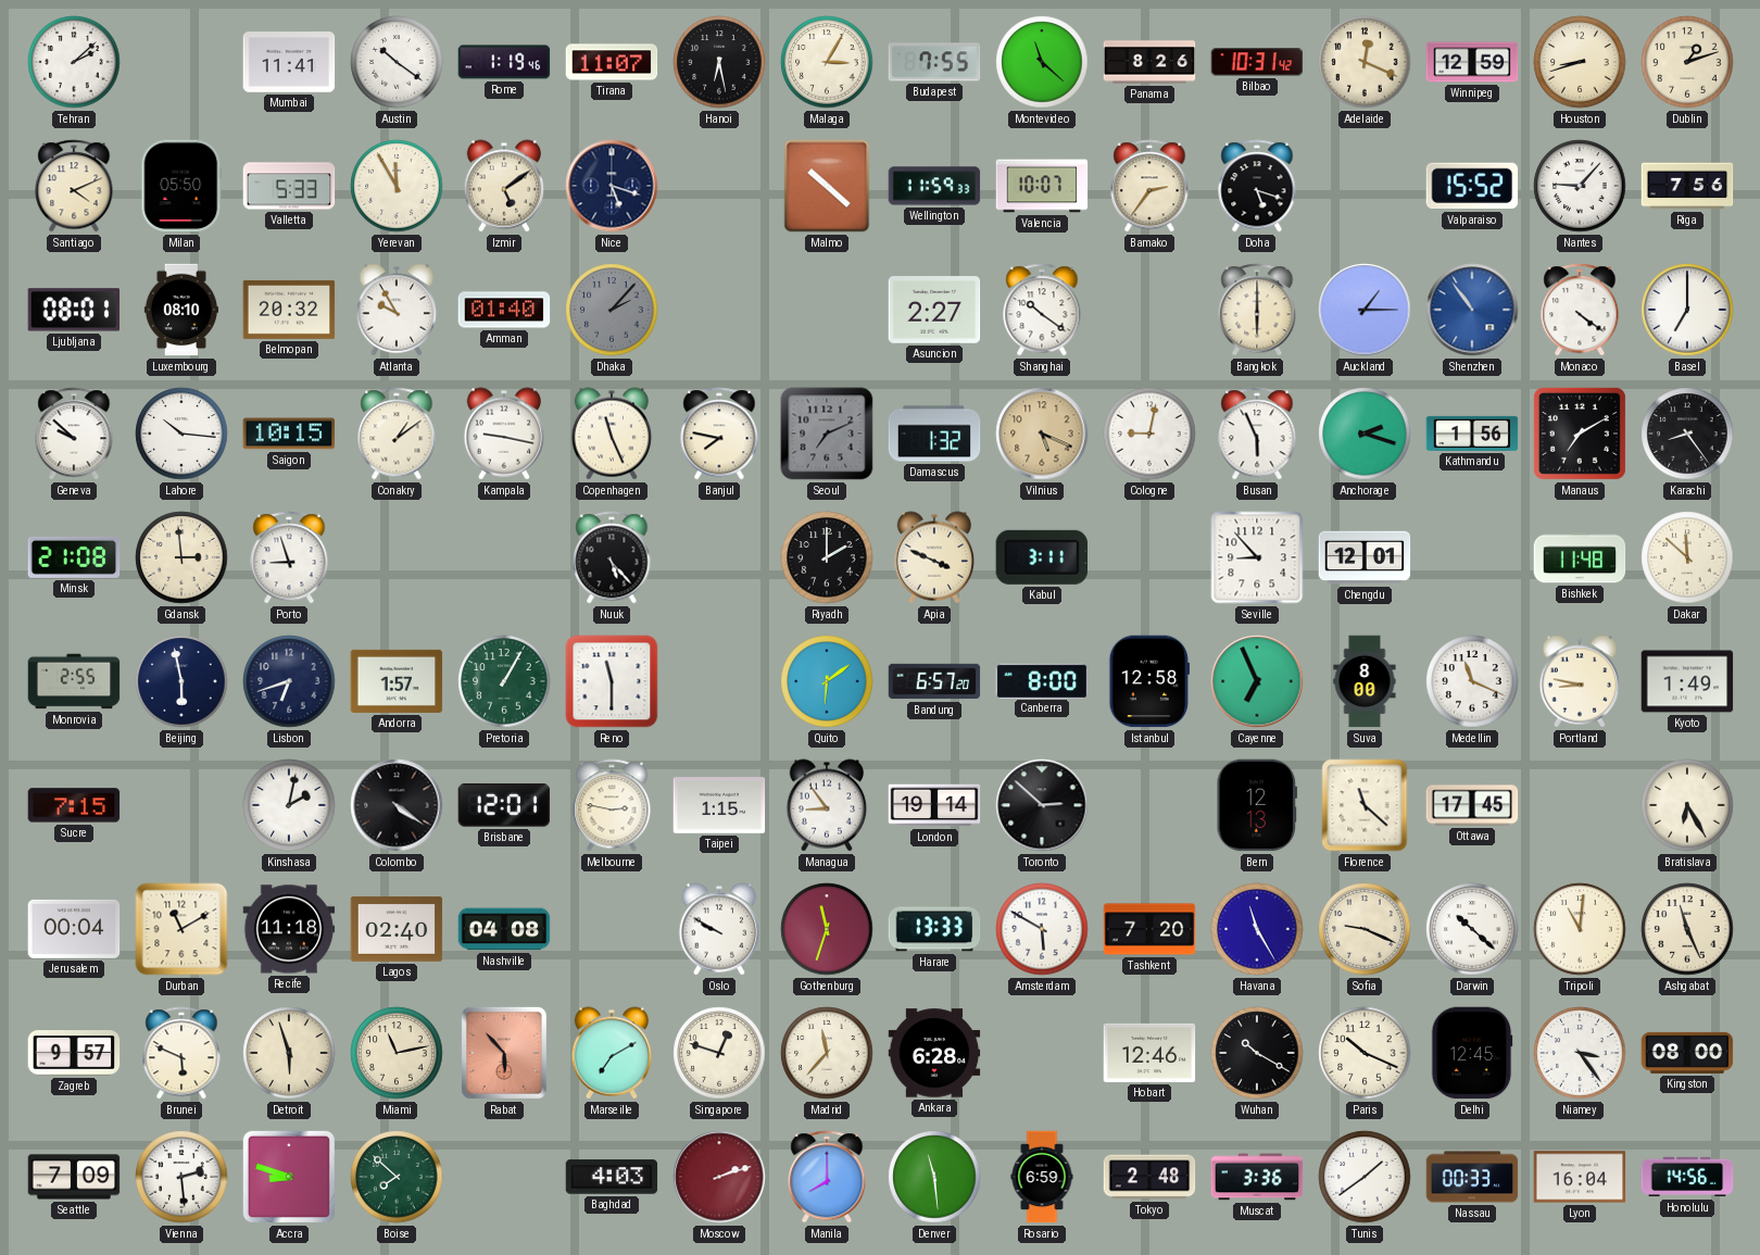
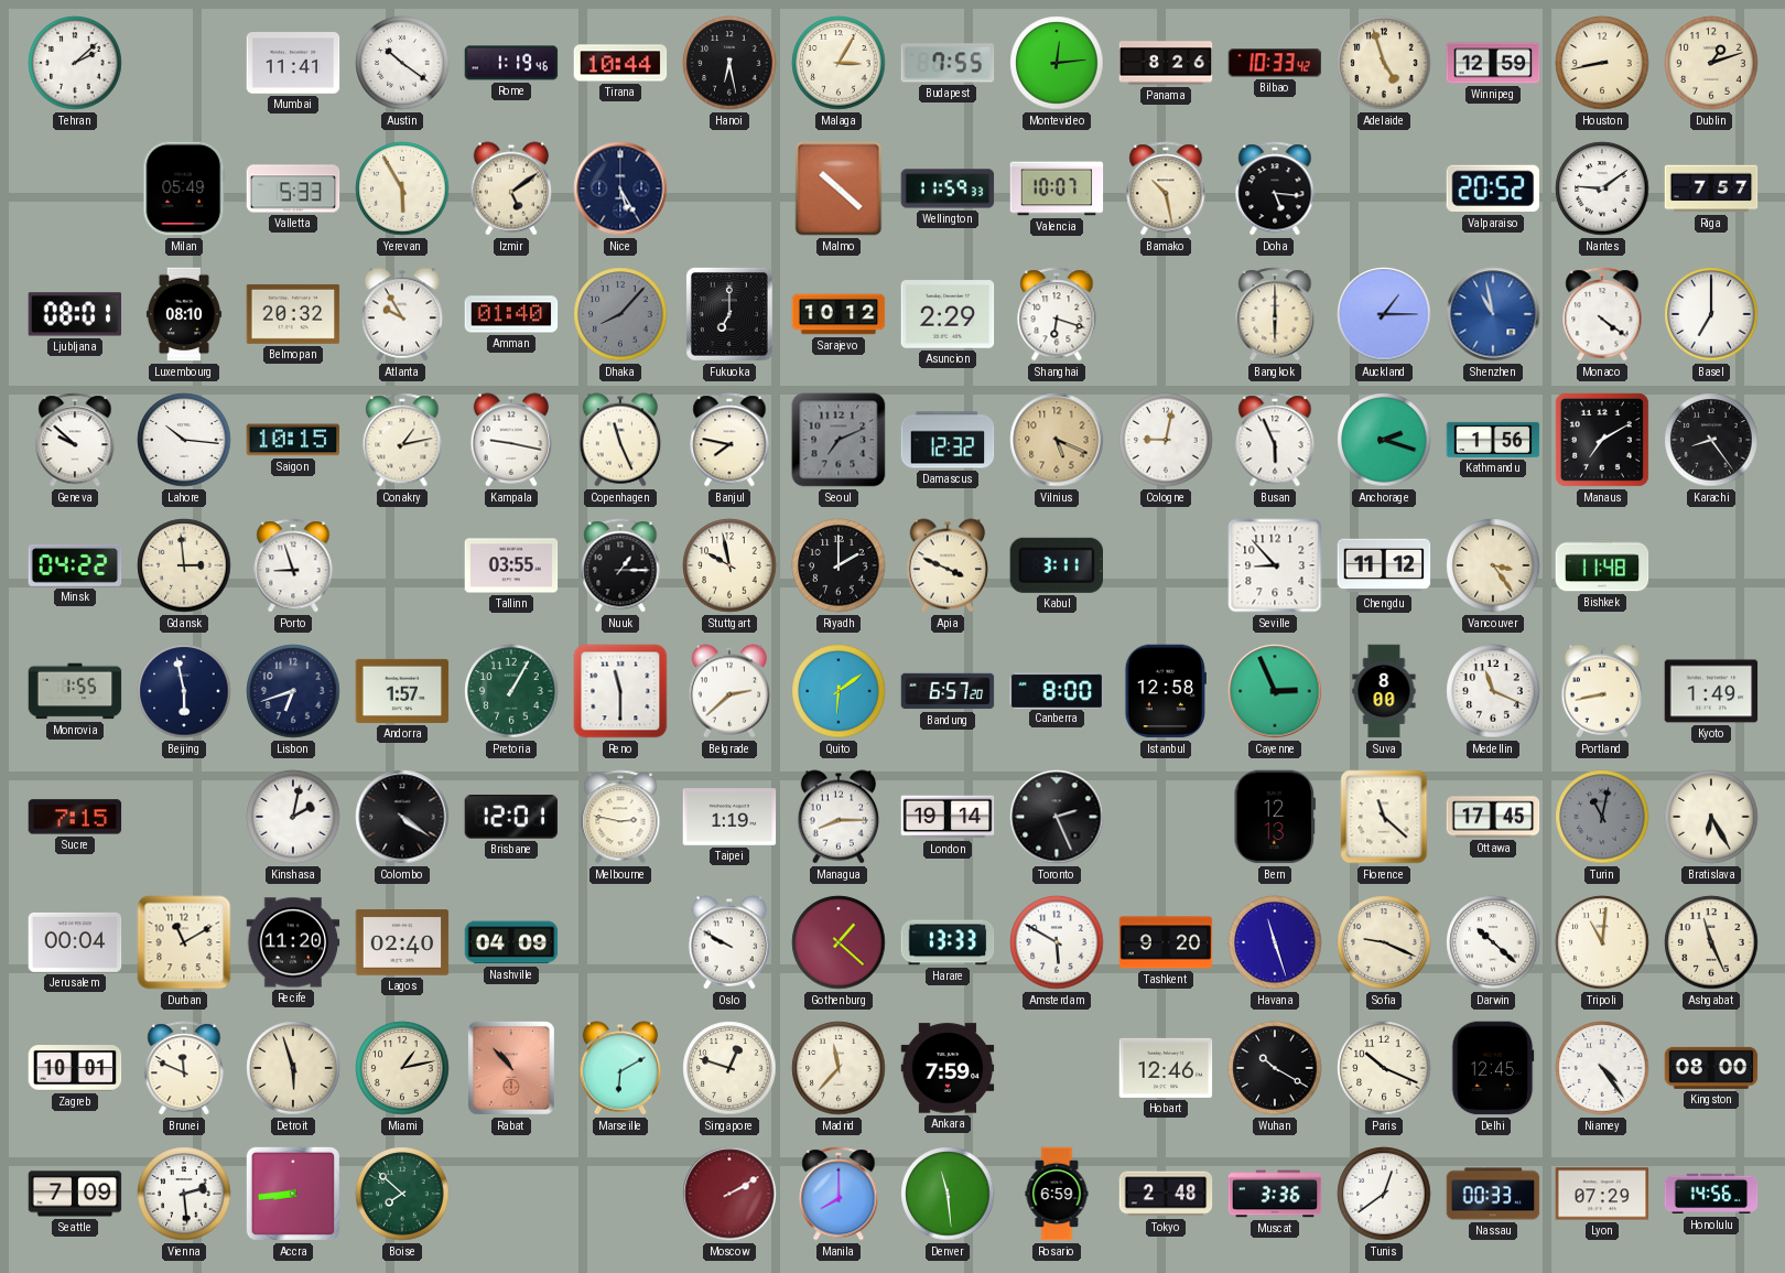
Tirana: 11:07 -> 10:44
Montevideo: 11:22 -> 12:14
Bilbao: 10:31 -> 10:33
Adelaide: 12:19 -> 4:57
Houston: 8:42 -> 8:43
Santiago: 4:11 -> none
Milan: 05:50 -> 05:49
Yerevan: 11:55 -> 5:55
Nice: 5:18 -> 5:25
Bamako: 2:36 -> 10:28
Doha: 5:18 -> 5:16
Valparaiso: 15:52 -> 20:52
Nantes: 9:07 -> 9:09
Riga: 7:56 -> 7:57
Dhaka: 2:07 -> 8:07
Fukuoka: none -> 7:00
Sarajevo: none -> 10:12
Asuncion: 2:27 -> 2:29
Shanghai: 10:21 -> 6:18
Shenzhen: 10:54 -> 10:58
Conakry: 1:09 -> 1:13
Damascus: 1:32 -> 12:32
Minsk: 21:08 -> 04:22
Tallinn: none -> 03:55
Nuuk: 5:23 -> 1:15
Stuttgart: none -> 9:58
Chengdu: 12:01 -> 11:12
Vancouver: none -> 3:24
Dakar: 11:52 -> none
Monrovia: 2:55 -> 1:55
Belgrade: none -> 2:38
Cayenne: 6:56 -> 2:56
Portland: 8:47 -> 8:43
Taipei: 1:15 -> 1:19
Managua: 8:54 -> 8:15
Toronto: 2:52 -> 2:26
Turin: none -> 11:02
Recife: 11:18 -> 11:20
Nashville: 04:08 -> 04:09
Gothenburg: 11:33 -> 1:22
Tashkent: 7:20 -> 9:20
Havana: 11:25 -> 11:27
Zagreb: 9:57 -> 10:01
Brunei: 5:49 -> 11:49
Miami: 11:13 -> 1:13
Rabat: 5:53 -> 10:53
Marseille: 7:10 -> 6:10
Ankara: 6:28 -> 7:59
Niamey: 3:24 -> 4:24
Accra: 8:48 -> 8:44
Baghdad: 4:03 -> none
Moscow: 2:12 -> 2:10
Tunis: 1:39 -> 12:39
Lyon: 16:04 -> 07:29
